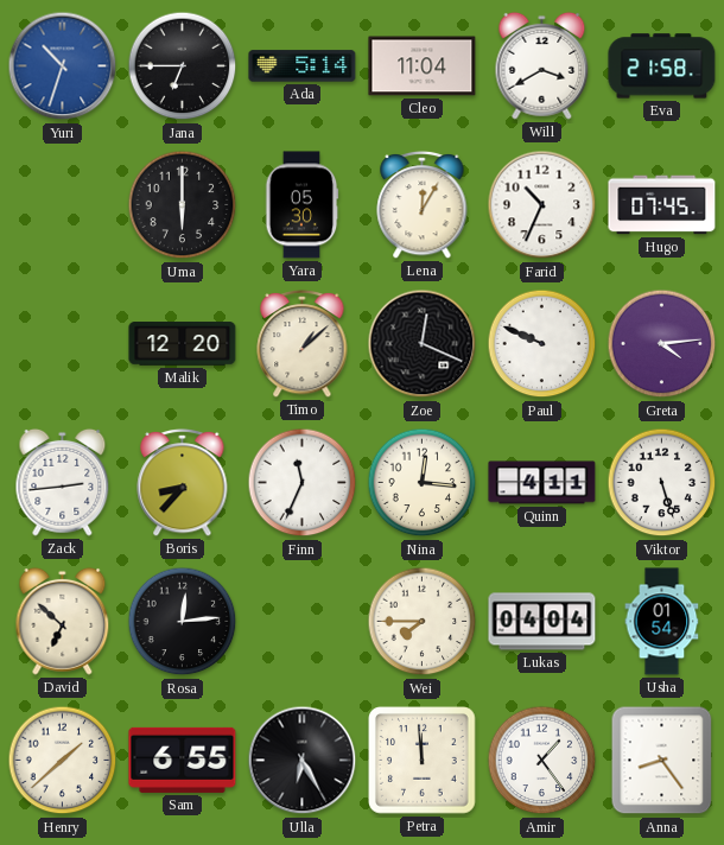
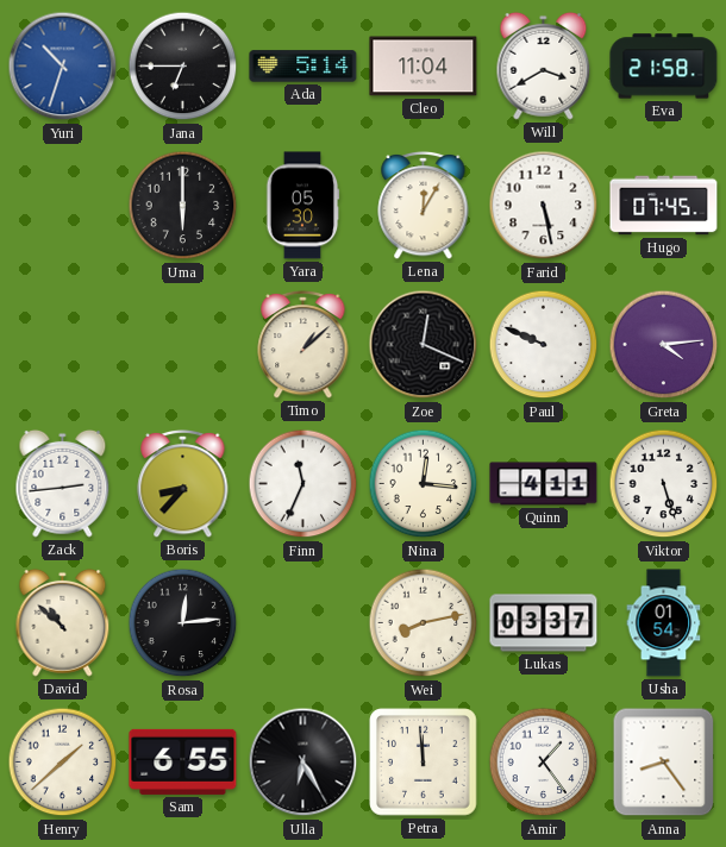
Farid: 10:34 -> 5:28
Malik: 12:20 -> none
David: 6:52 -> 10:52
Wei: 7:45 -> 8:13
Lukas: 04:04 -> 03:37
